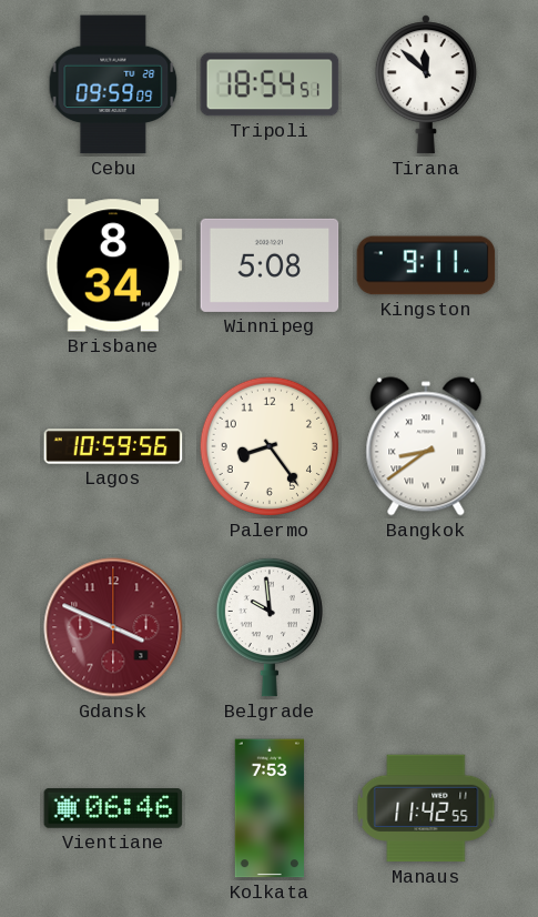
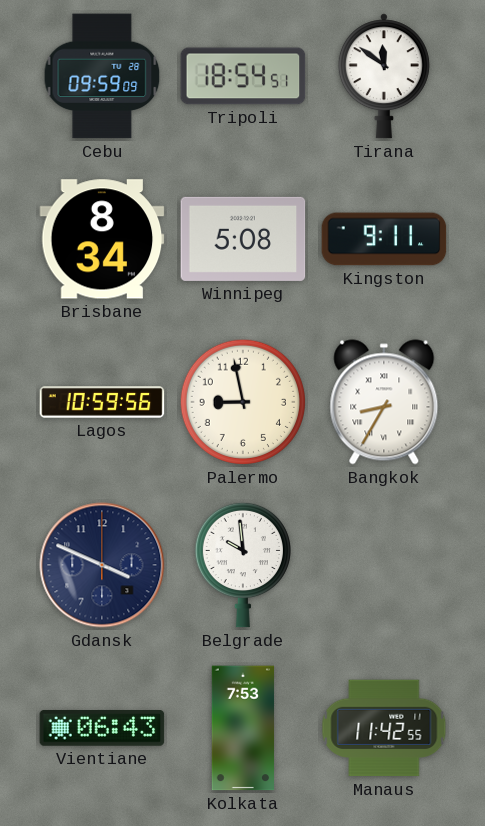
Tirana: 11:52 -> 11:51
Palermo: 8:24 -> 8:58
Bangkok: 8:39 -> 8:35
Gdansk dial: burgundy -> navy
Vientiane: 06:46 -> 06:43
